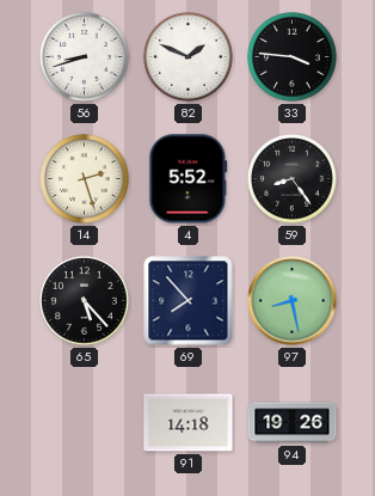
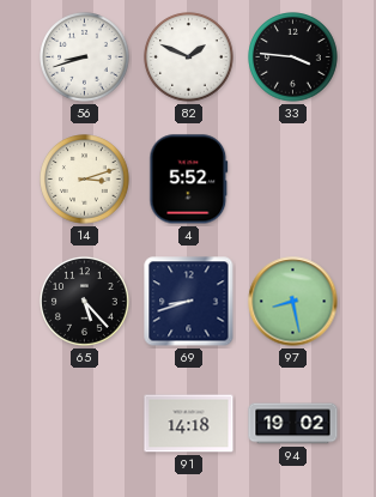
14: 2:27 -> 3:12
59: 8:24 -> none
69: 7:53 -> 8:42
94: 19:26 -> 19:02
